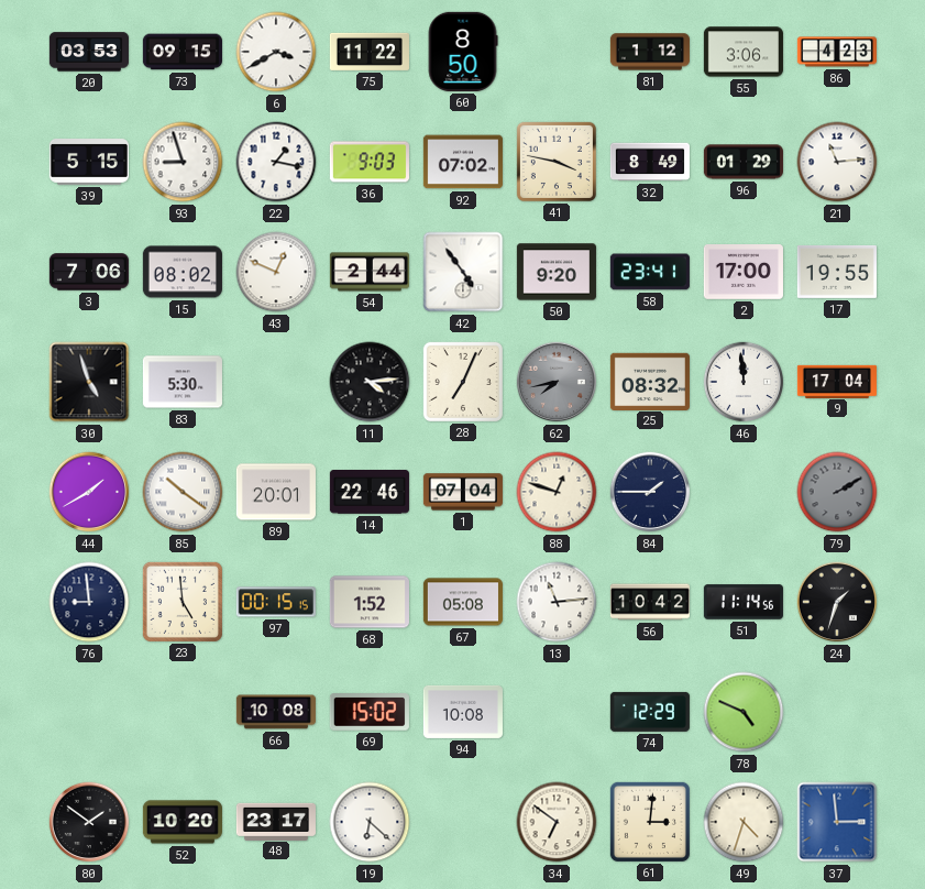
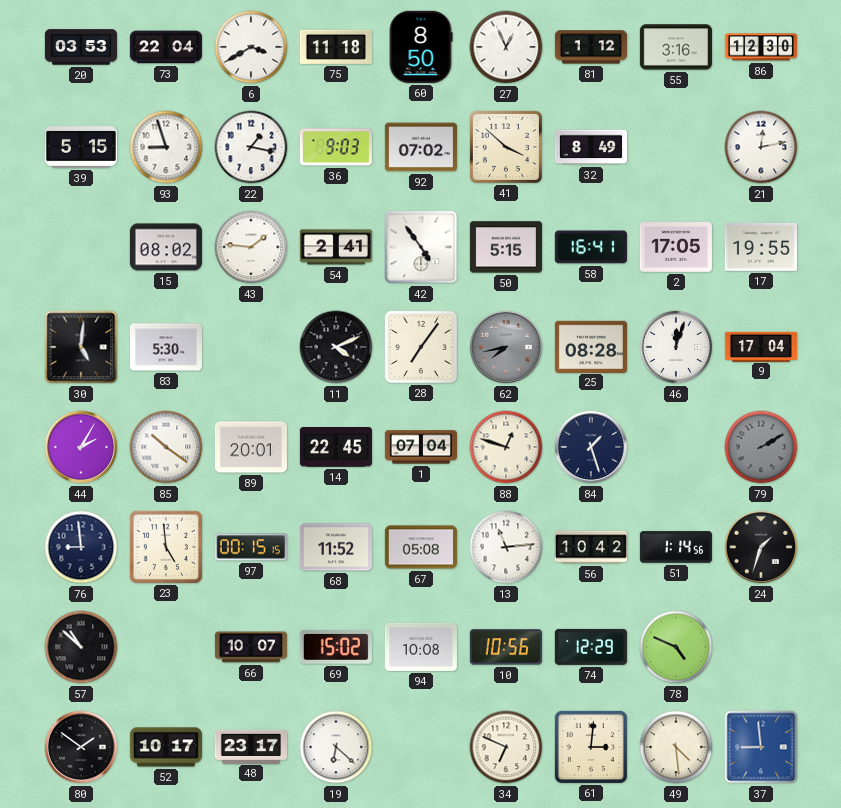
73: 09:15 -> 22:04
75: 11:22 -> 11:18
27: none -> 12:56
55: 3:06 -> 3:16
86: 4:23 -> 12:30
41: 3:47 -> 3:52
96: 01:29 -> none
21: 11:14 -> 12:13
3: 7:06 -> none
43: 12:49 -> 1:46
54: 2:44 -> 2:41
50: 9:20 -> 5:15
58: 23:41 -> 16:41
2: 17:00 -> 17:05
30: 4:57 -> 5:01
11: 4:14 -> 4:11
28: 7:04 -> 7:06
25: 08:32 -> 08:28
46: 11:59 -> 12:03
44: 1:40 -> 2:05
14: 22:46 -> 22:45
84: 1:45 -> 1:27
68: 1:52 -> 11:52
51: 11:14 -> 1:14
57: none -> 10:52
66: 10:08 -> 10:07
10: none -> 10:56
52: 10:20 -> 10:17
34: 6:51 -> 6:49
49: 4:33 -> 4:29
37: 2:59 -> 8:59
